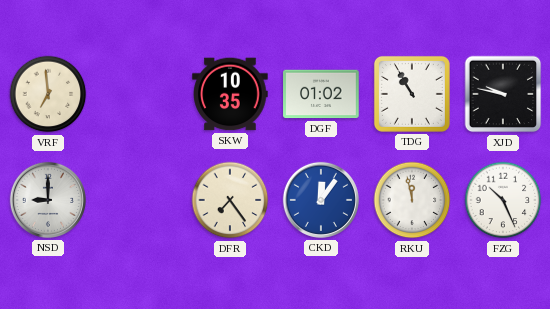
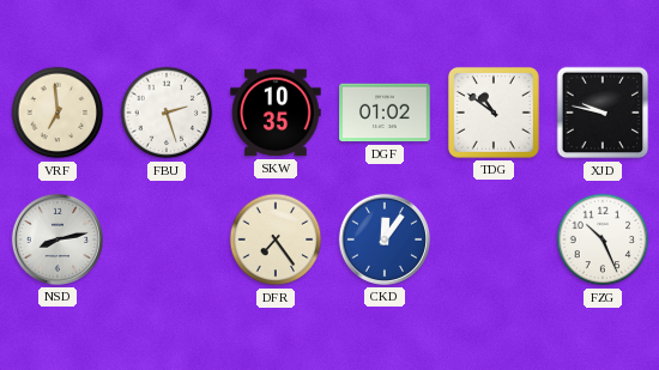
FBU: none -> 2:27
TDG: 10:55 -> 10:51
NSD: 9:00 -> 8:13
RKU: 11:58 -> none
